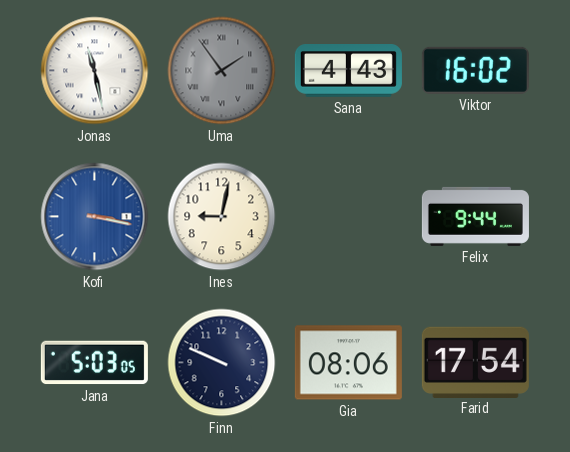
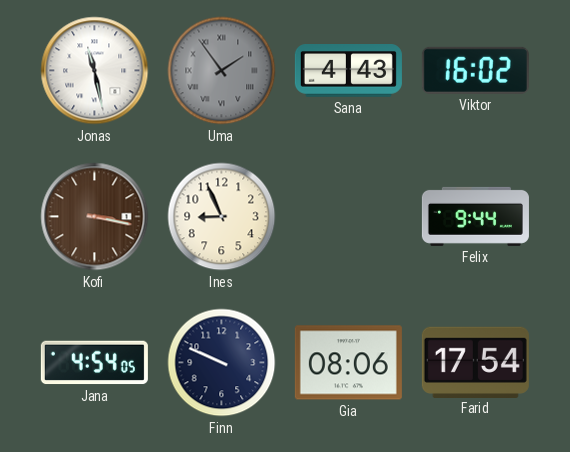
Kofi dial: blue -> brown
Ines: 9:02 -> 8:56
Jana: 5:03 -> 4:54
